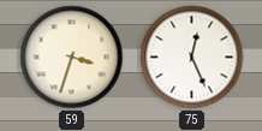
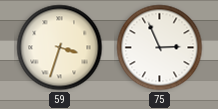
75: 12:26 -> 2:56
